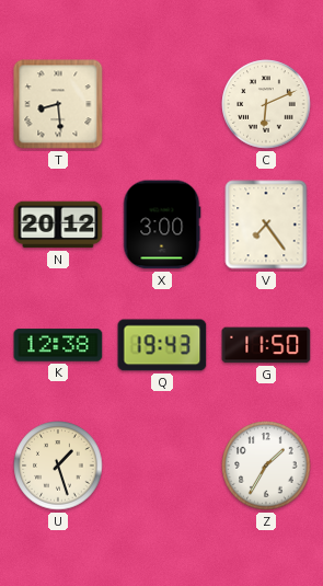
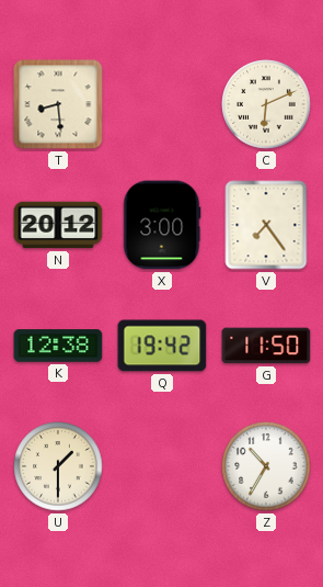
Q: 19:43 -> 19:42
U: 1:27 -> 1:30
Z: 1:35 -> 10:35
